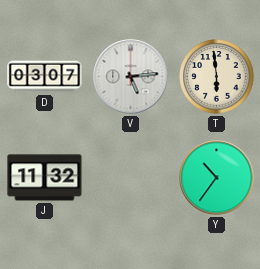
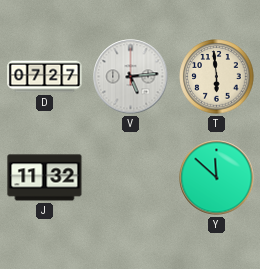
D: 03:07 -> 07:27
Y: 10:36 -> 11:52
